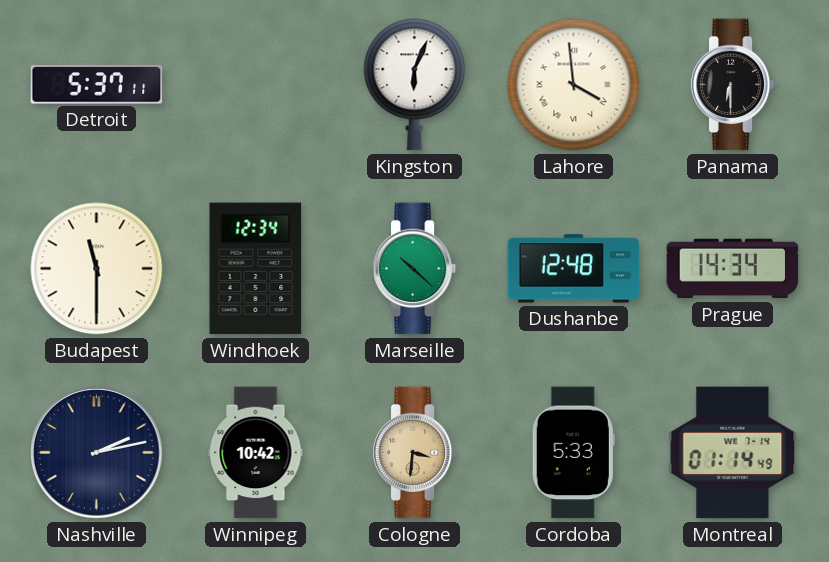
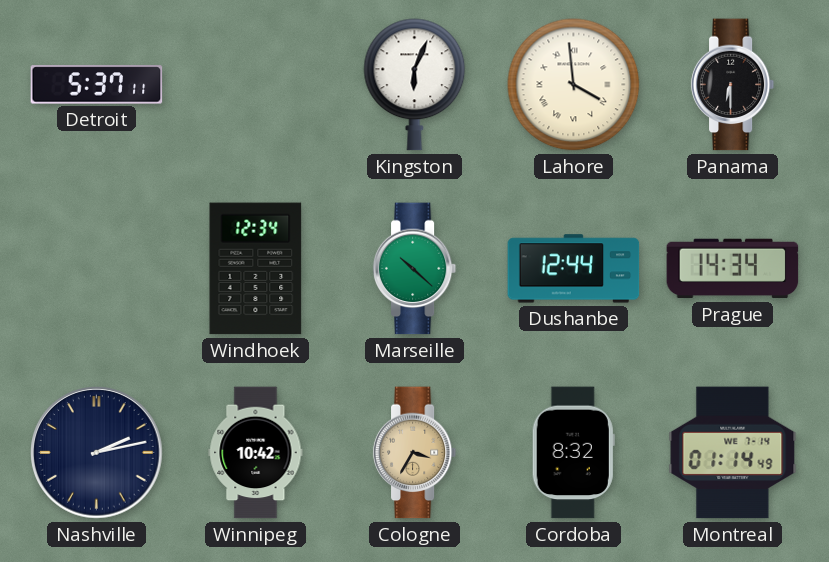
Budapest: 11:30 -> none
Dushanbe: 12:48 -> 12:44
Cologne: 3:31 -> 3:35
Cordoba: 5:33 -> 8:32
